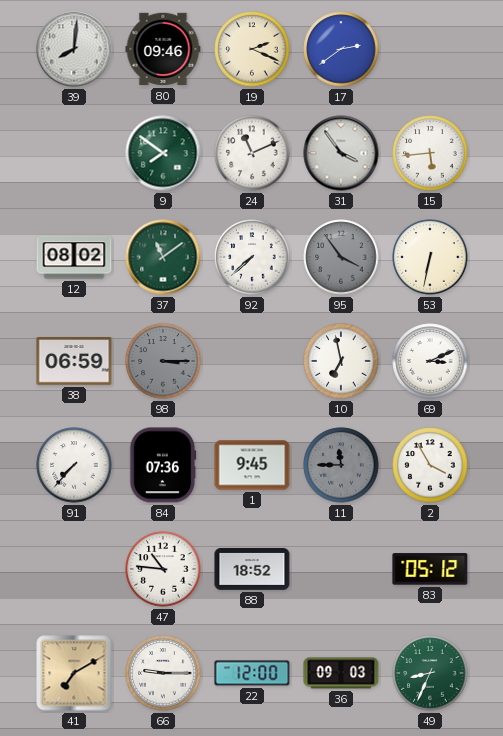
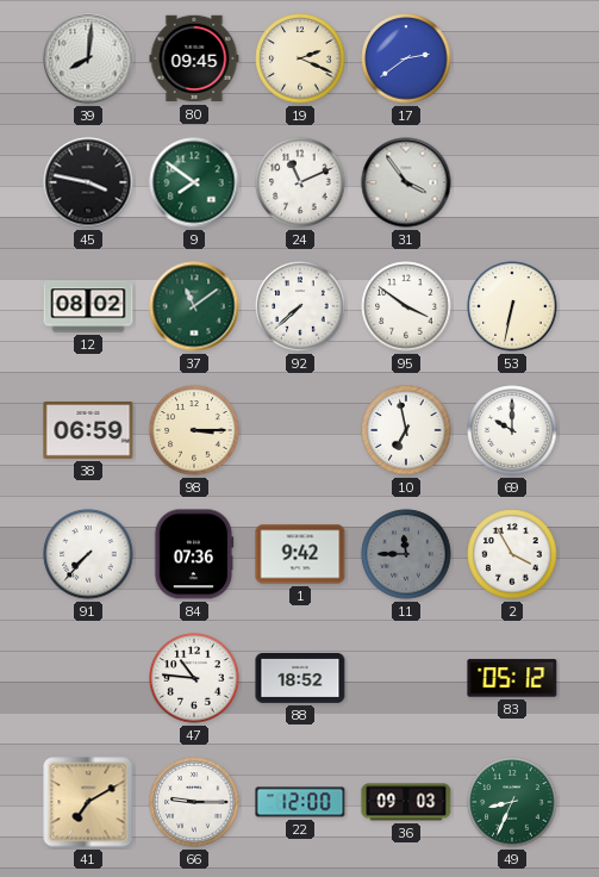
80: 09:46 -> 09:45
45: none -> 3:47
15: 5:44 -> none
95: 3:54 -> 3:51
95 dial: grey -> white
98 dial: grey -> cream
69: 3:11 -> 10:00
1: 9:45 -> 9:42
